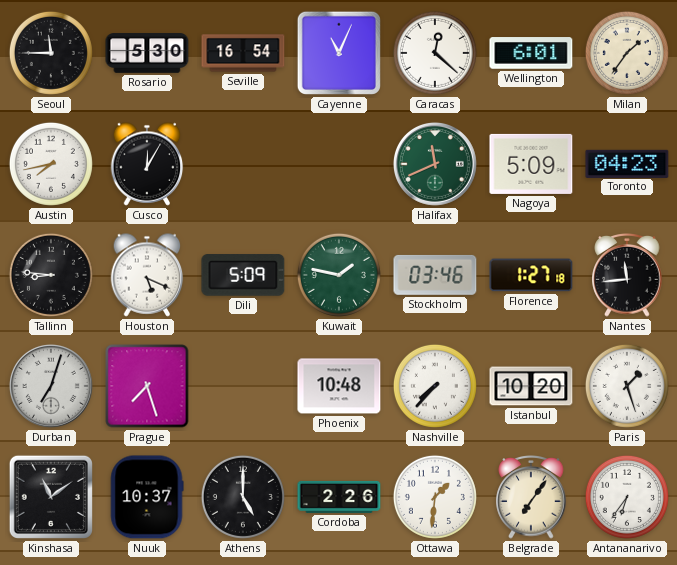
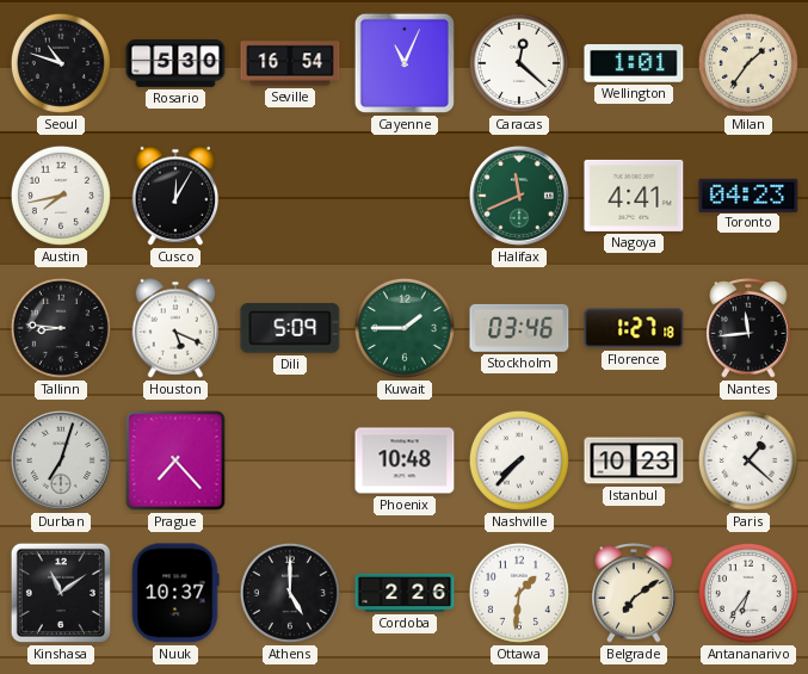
Seoul: 11:45 -> 10:48
Wellington: 6:01 -> 1:01
Nagoya: 5:09 -> 4:41
Kuwait: 1:47 -> 1:45
Prague: 7:27 -> 7:23
Istanbul: 10:20 -> 10:23
Paris: 1:27 -> 1:22
Belgrade: 7:06 -> 7:09
